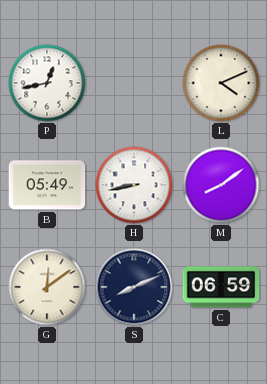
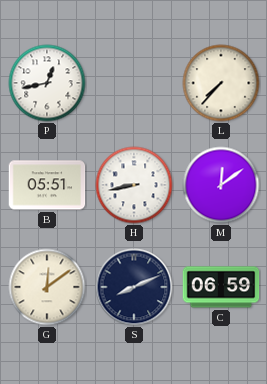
L: 4:11 -> 7:37
B: 05:49 -> 05:51
M: 8:09 -> 12:09
